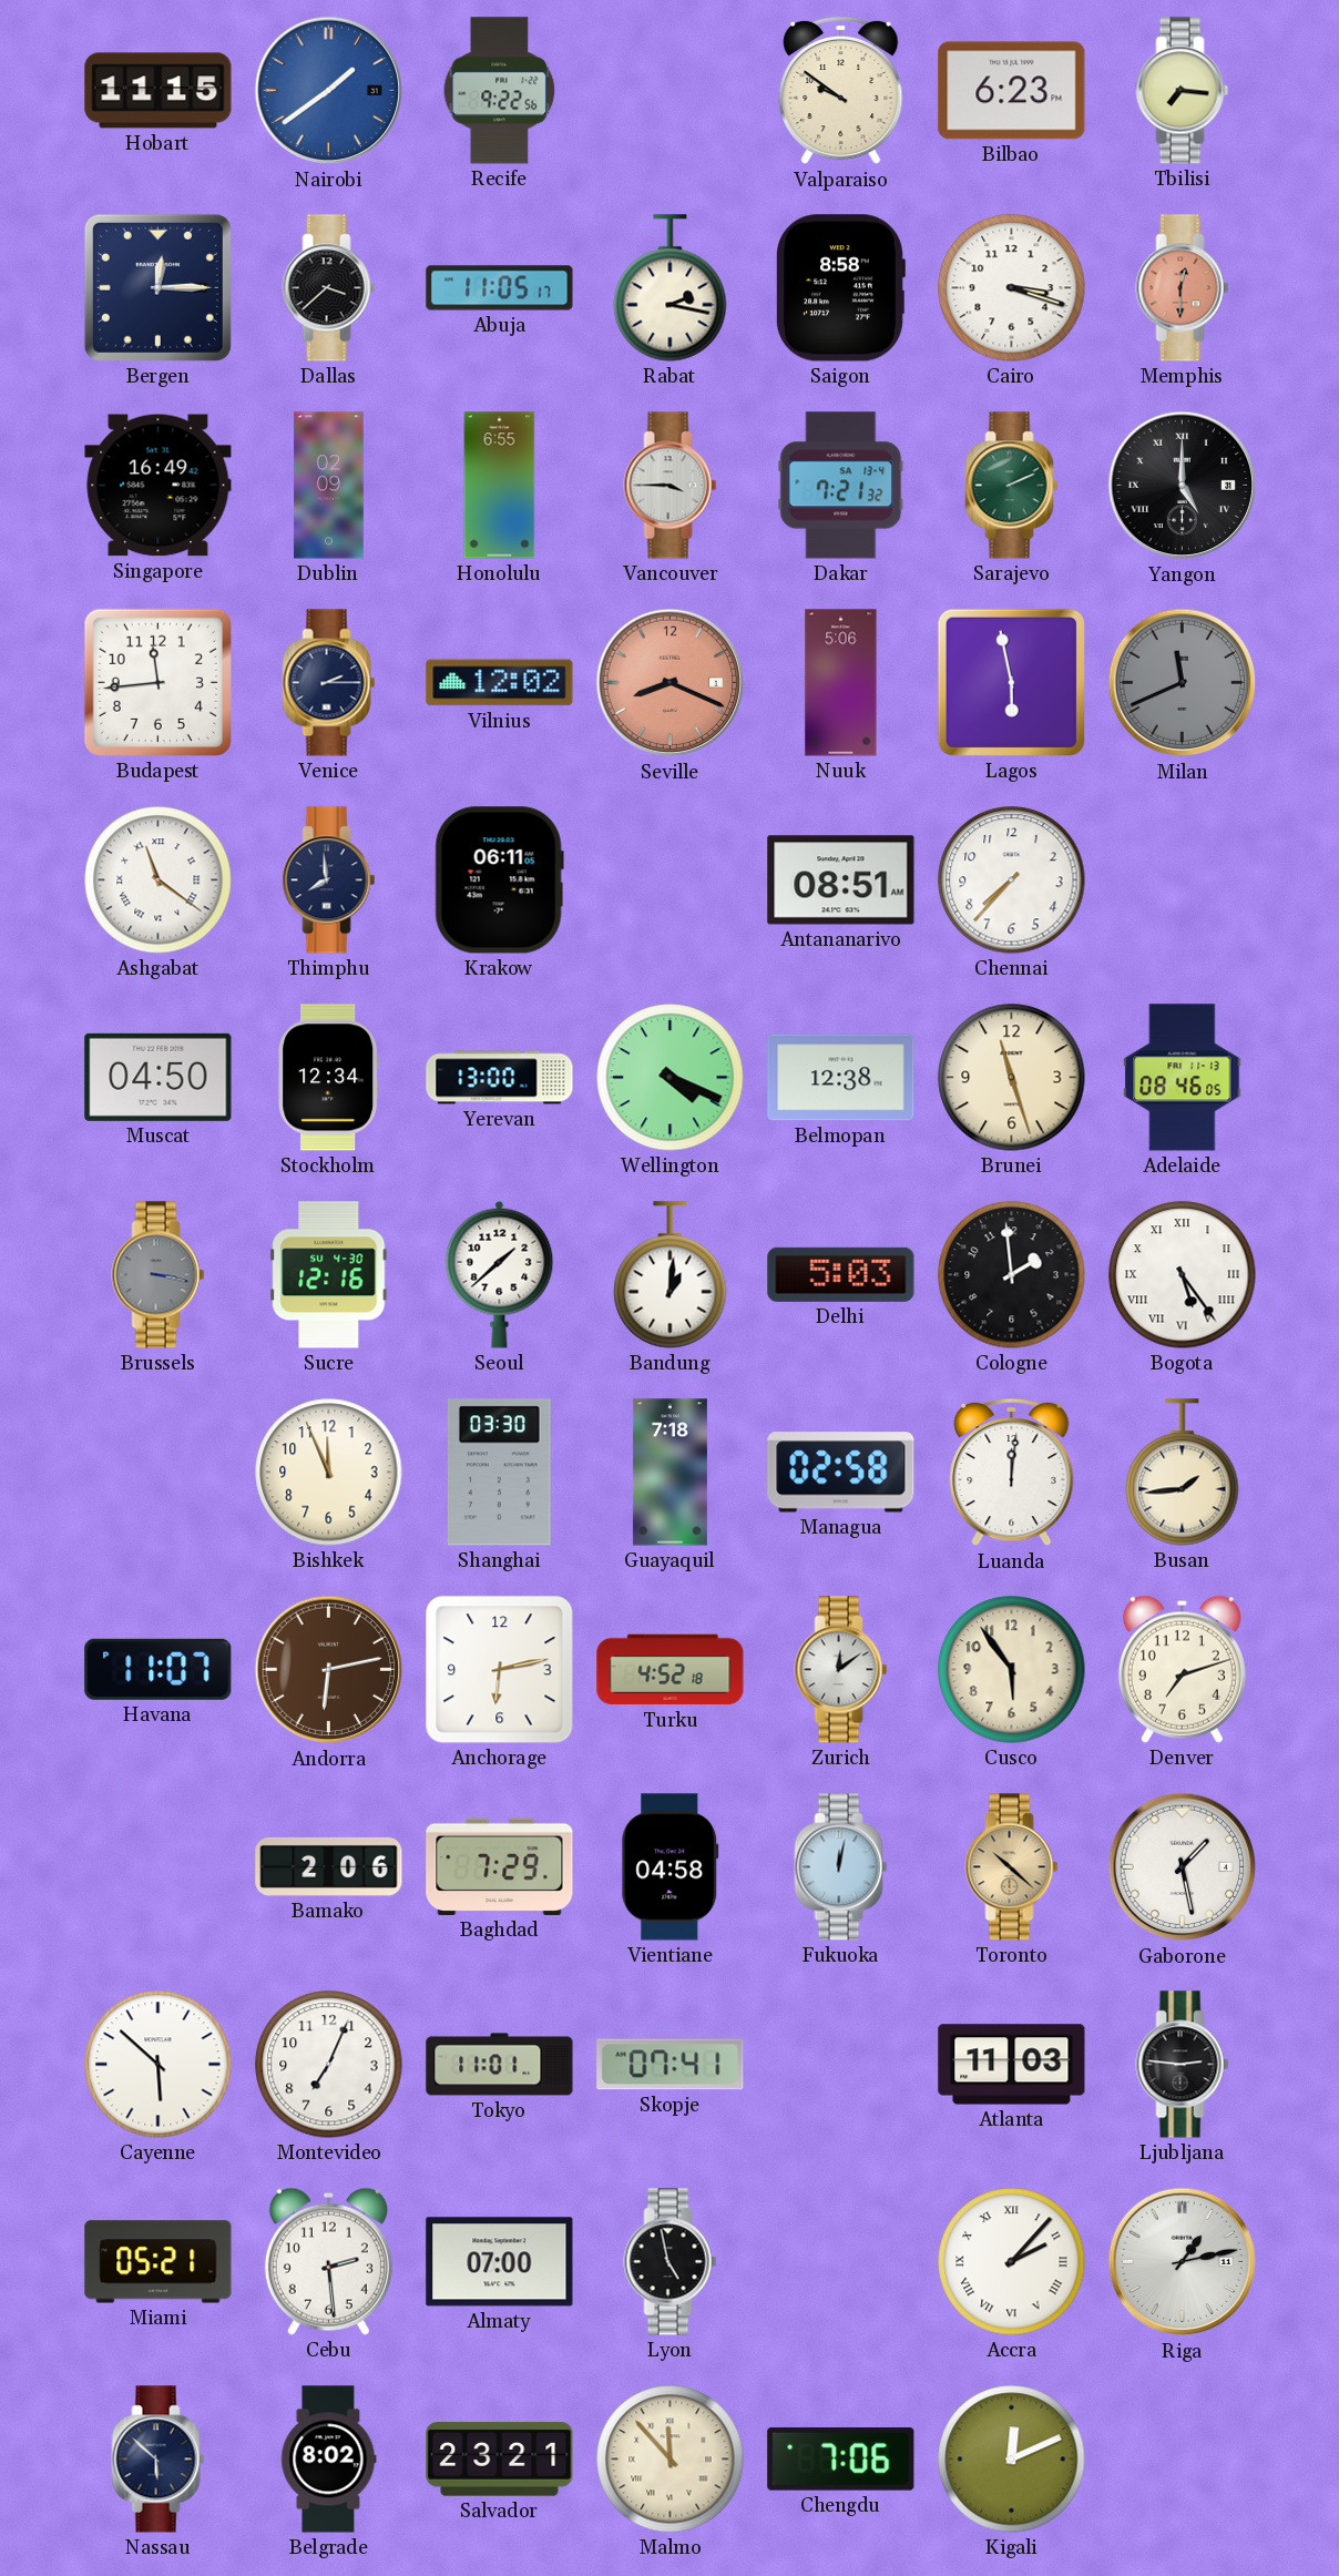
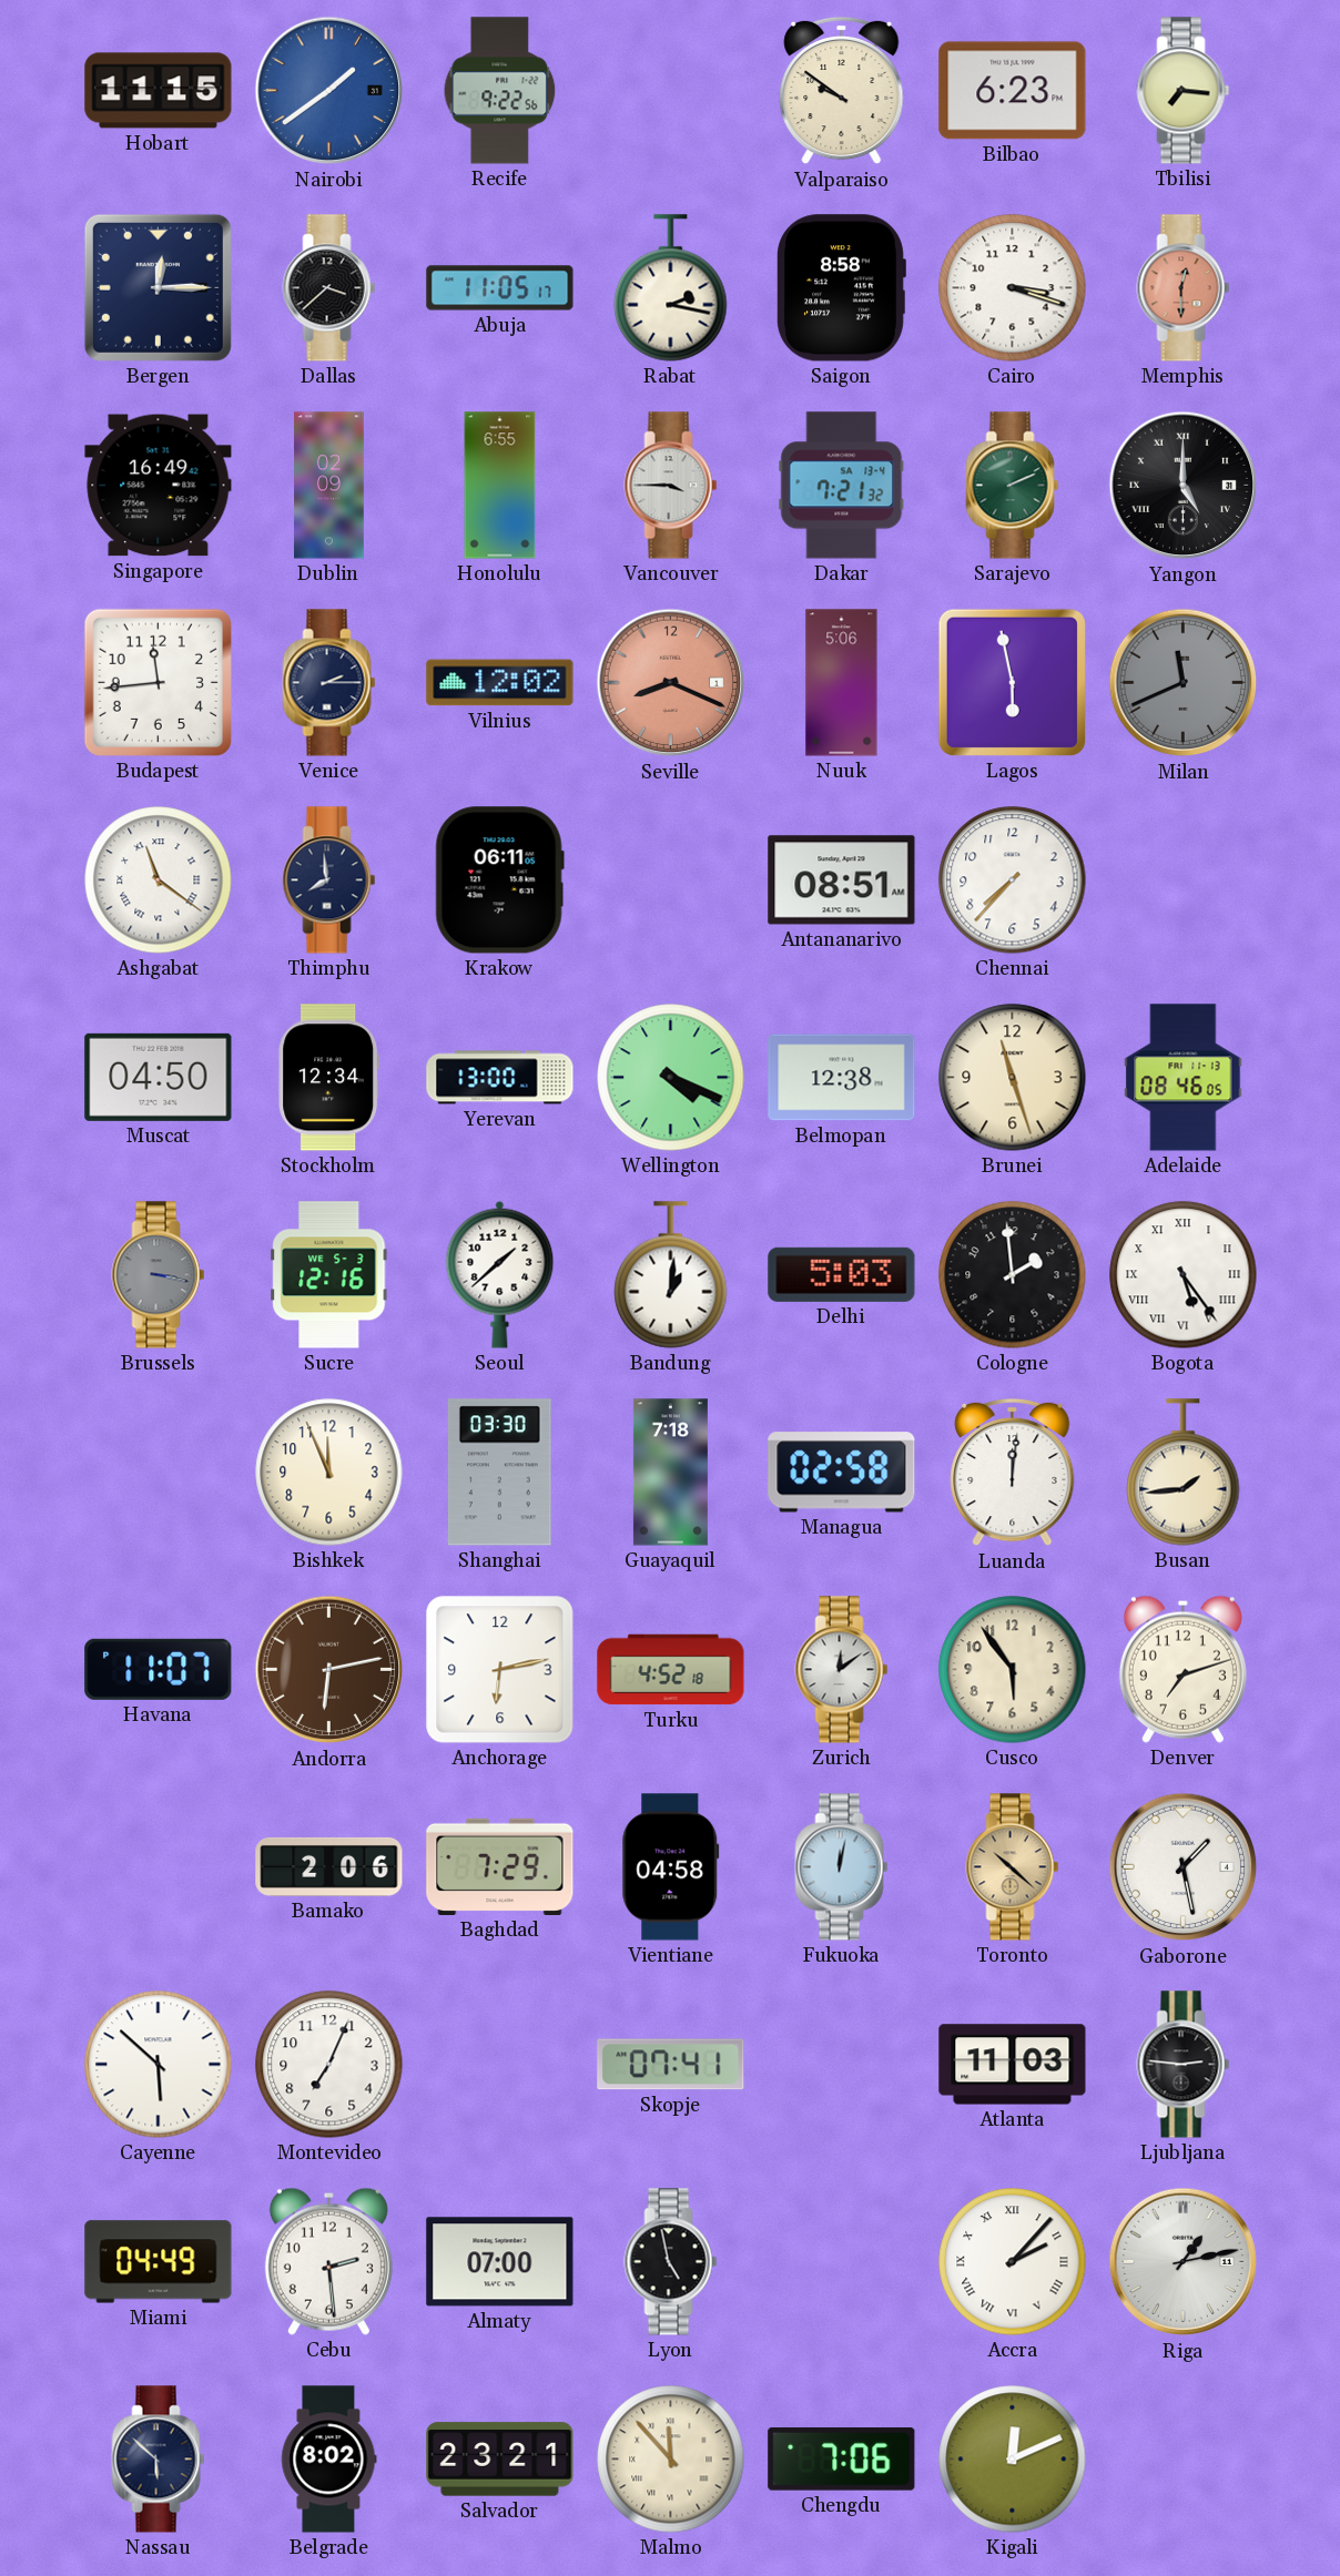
Sucre date: SU 4-30 -> WE 5-3
Tokyo: 11:01 -> none
Miami: 05:21 -> 04:49
